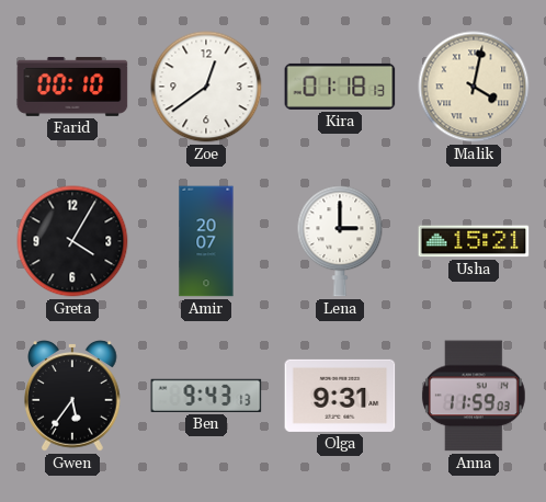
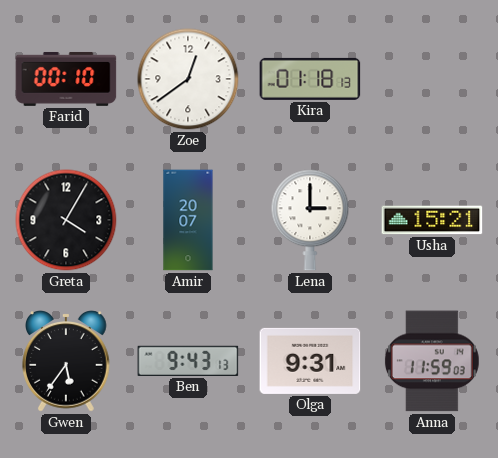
Malik: 4:02 -> none
